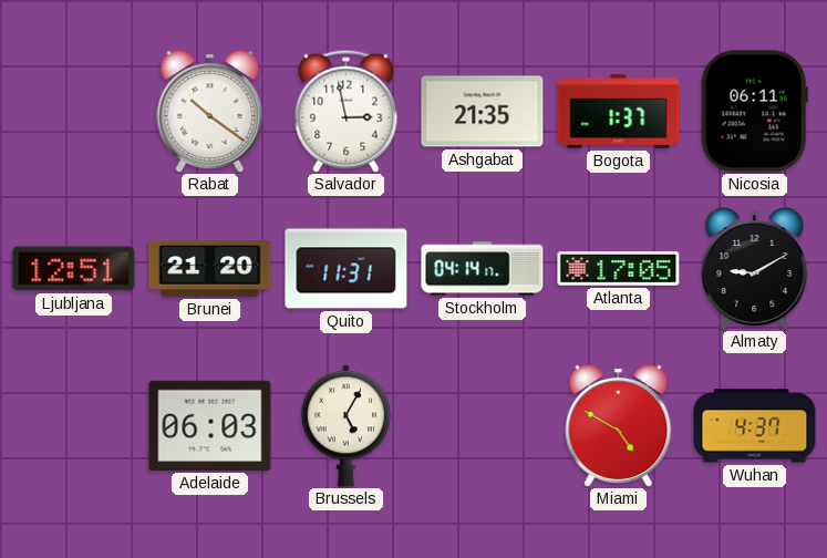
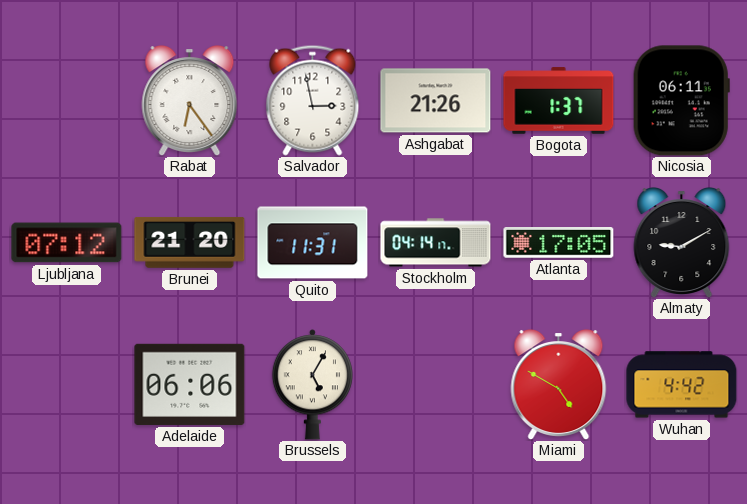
Rabat: 10:21 -> 6:24
Ashgabat: 21:35 -> 21:26
Ljubljana: 12:51 -> 07:12
Adelaide: 06:03 -> 06:06
Wuhan: 4:37 -> 4:42
